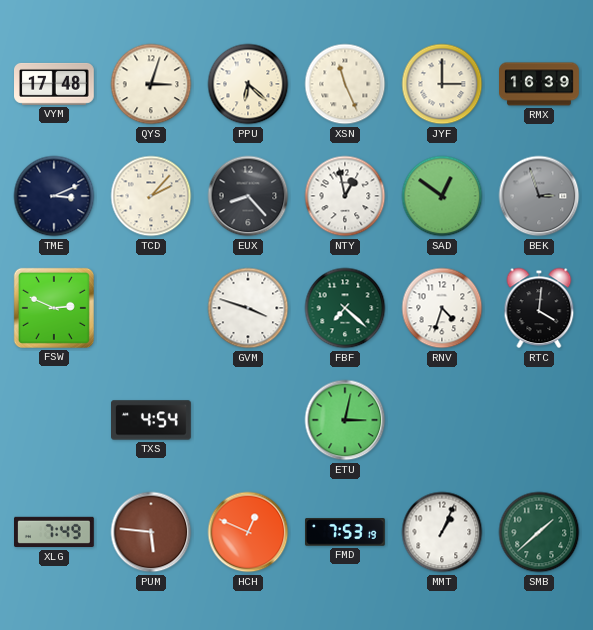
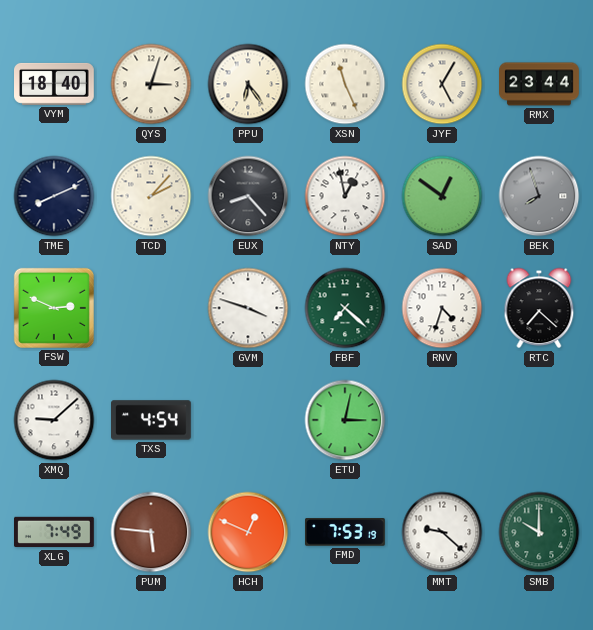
VYM: 17:48 -> 18:40
PPU: 6:22 -> 6:24
JYF: 3:00 -> 5:05
RMX: 16:39 -> 23:44
TME: 3:11 -> 8:11
BEK: 2:57 -> 7:57
RTC: 4:01 -> 7:22
XMQ: none -> 9:08
MMT: 1:04 -> 9:22
SMB: 1:38 -> 10:00
